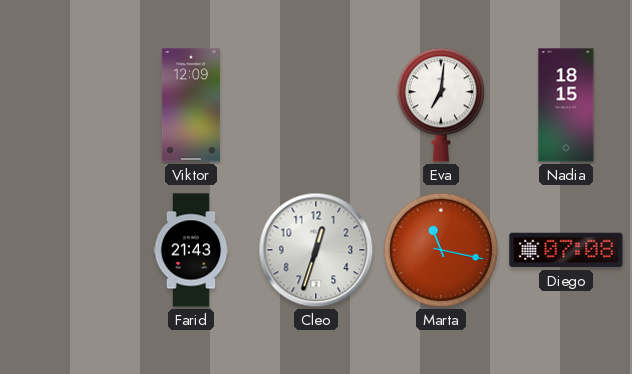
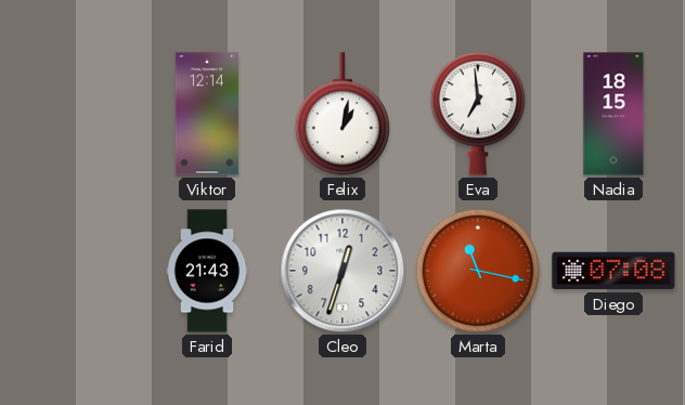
Viktor: 12:09 -> 12:14
Felix: none -> 1:02
Eva: 7:01 -> 6:59
